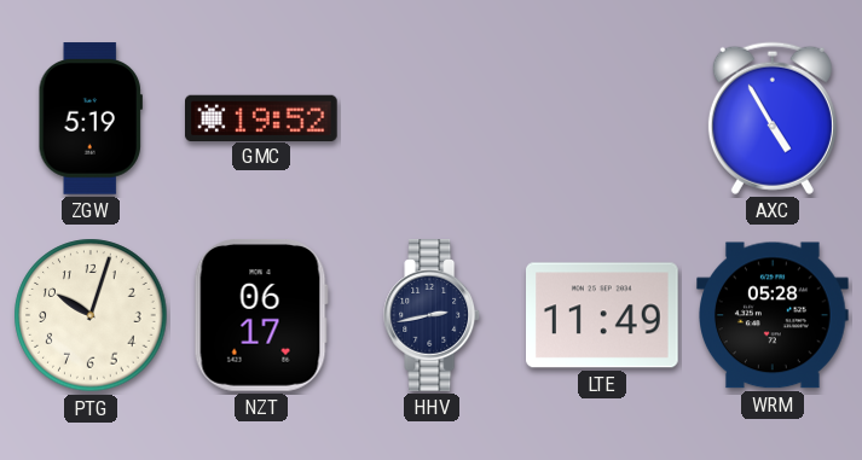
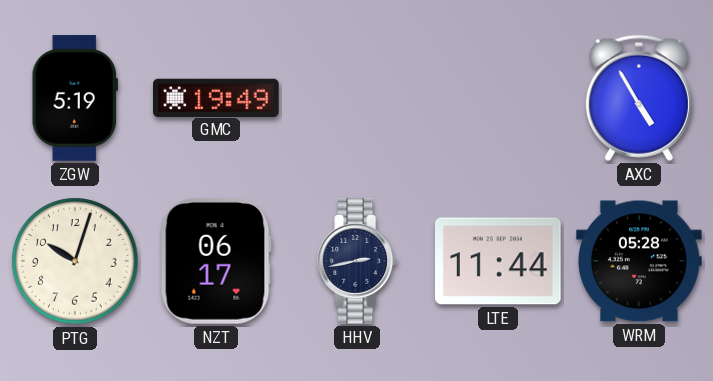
GMC: 19:52 -> 19:49
LTE: 11:49 -> 11:44
